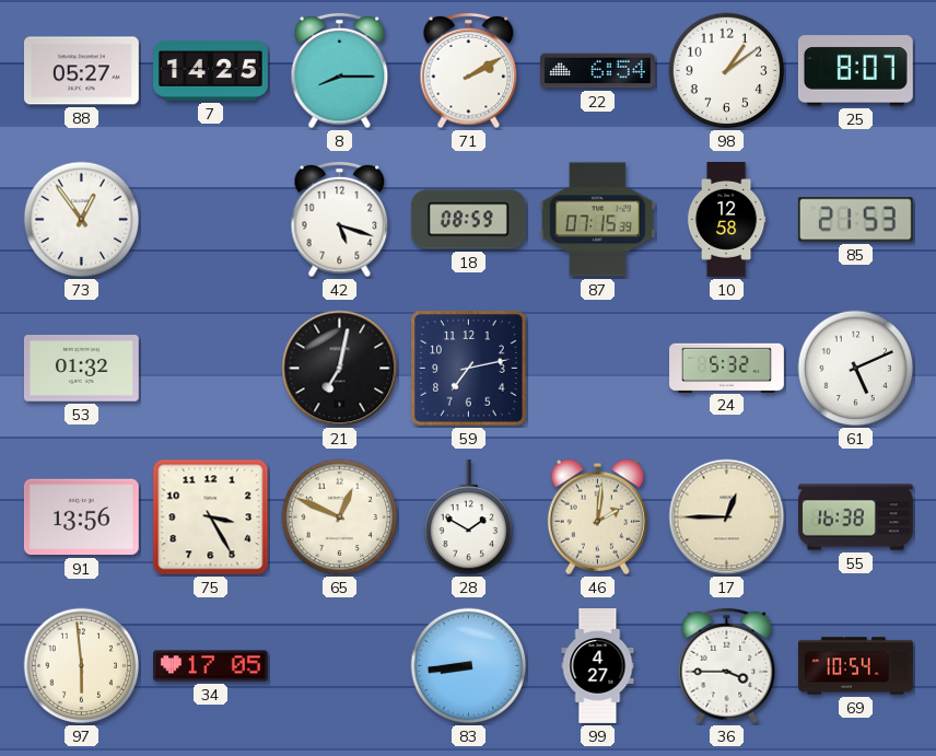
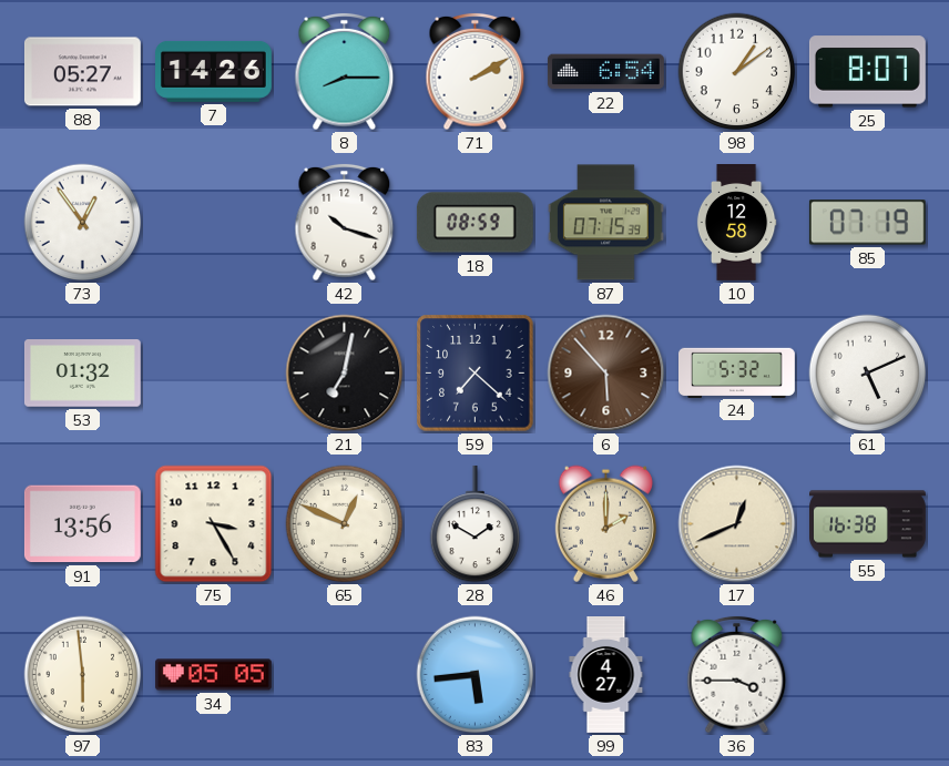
7: 14:25 -> 14:26
42: 5:18 -> 10:18
85: 21:53 -> 07:19
59: 7:13 -> 7:22
6: none -> 5:53
46: 2:01 -> 2:00
17: 12:45 -> 12:41
34: 17:05 -> 05:05
83: 8:44 -> 5:44
69: 10:54 -> none
